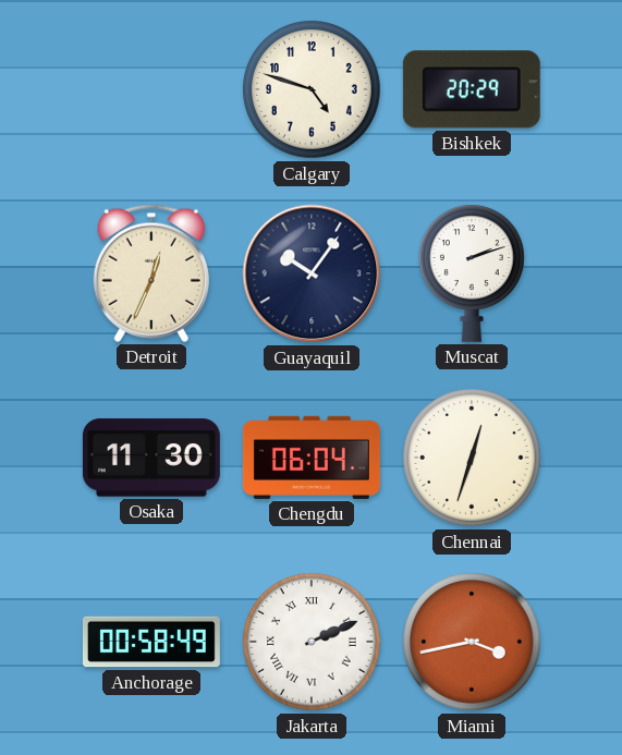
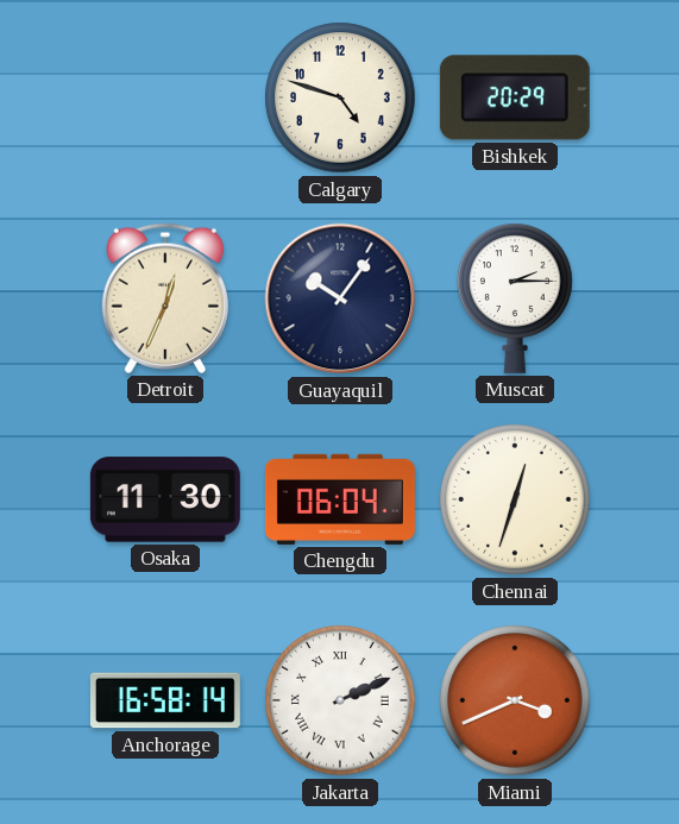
Muscat: 2:12 -> 2:15
Anchorage: 00:58 -> 16:58
Miami: 3:43 -> 3:41
